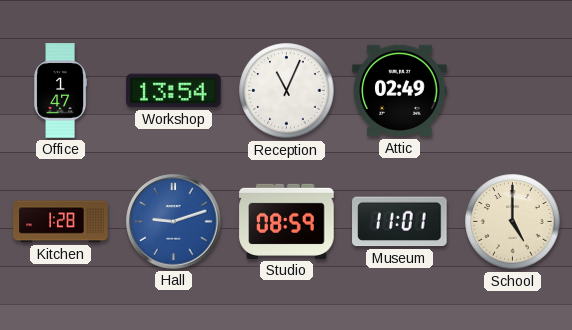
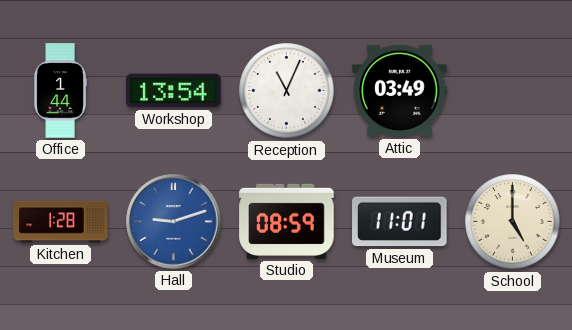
Office: 1:47 -> 1:44
Attic: 02:49 -> 03:49
